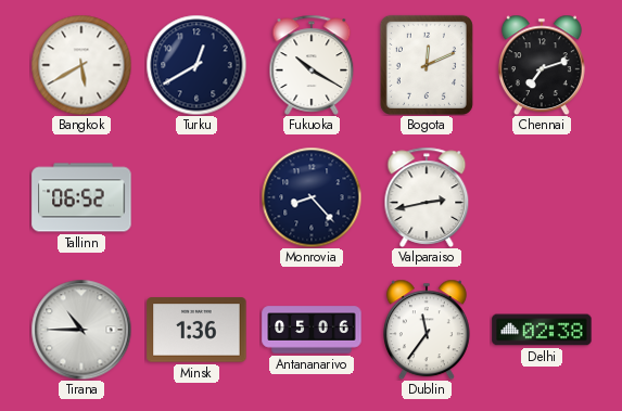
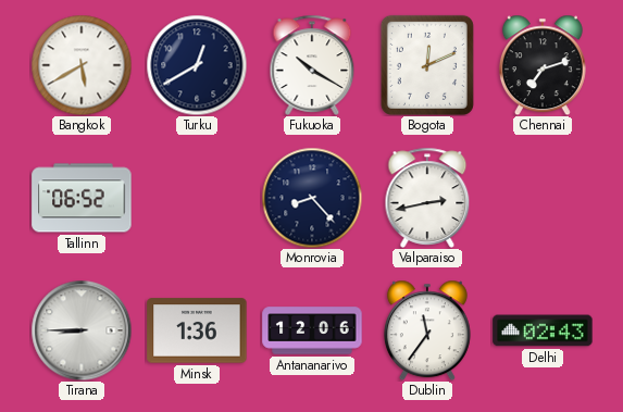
Tirana: 10:45 -> 8:45
Antananarivo: 05:06 -> 12:06
Delhi: 02:38 -> 02:43
